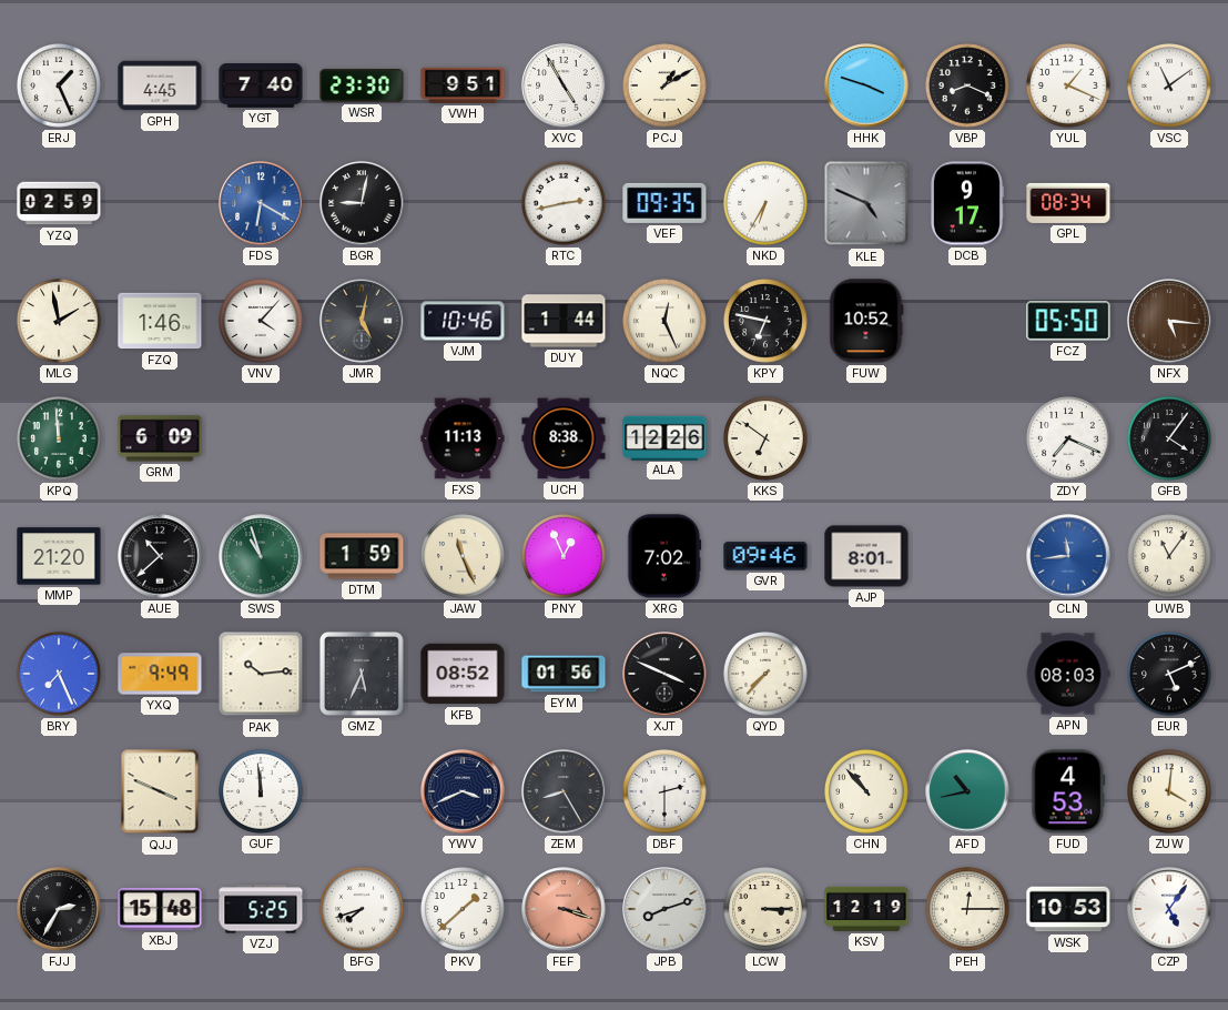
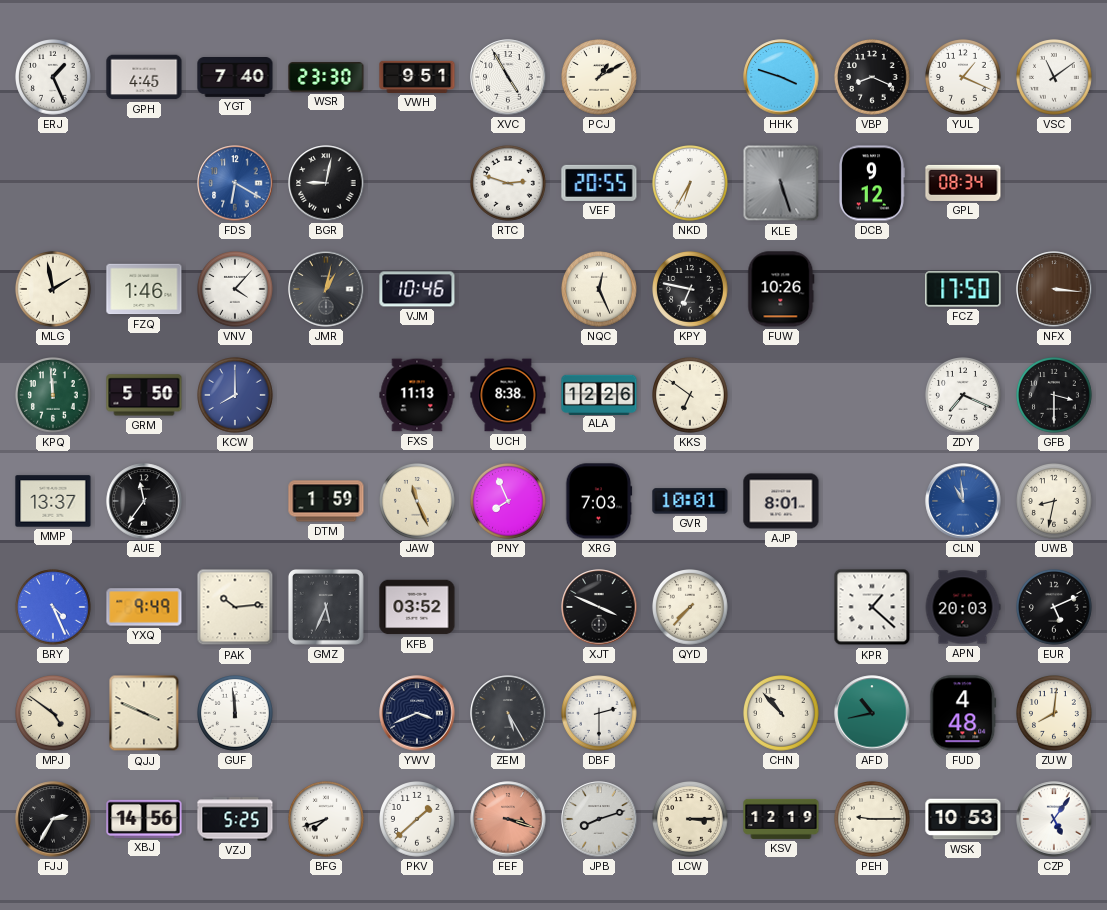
YZQ: 02:59 -> none
RTC: 2:43 -> 2:48
VEF: 09:35 -> 20:55
KLE: 4:49 -> 5:27
DCB: 9:17 -> 9:12
JMR: 5:02 -> 1:02
DUY: 1:44 -> none
FUW: 10:52 -> 10:26
FCZ: 05:50 -> 17:50
NFX: 5:16 -> 3:16
GRM: 6:09 -> 5:50
KCW: none -> 8:00
GFB: 4:06 -> 3:30
MMP: 21:20 -> 13:37
AUE: 10:38 -> 11:36
SWS: 10:57 -> none
PNY: 12:56 -> 7:56
XRG: 7:02 -> 7:03
GVR: 09:46 -> 10:01
CLN: 11:44 -> 10:59
UWB: 11:06 -> 8:32
BRY: 7:26 -> 4:26
KFB: 08:52 -> 03:52
EYM: 01:56 -> none
KPR: none -> 1:22
APN: 08:03 -> 20:03
MPJ: none -> 4:51
ZEM: 8:25 -> 5:25
FUD: 4:53 -> 4:48
ZUW: 4:01 -> 8:01
XBJ: 15:48 -> 14:56
PEH: 12:15 -> 9:15
